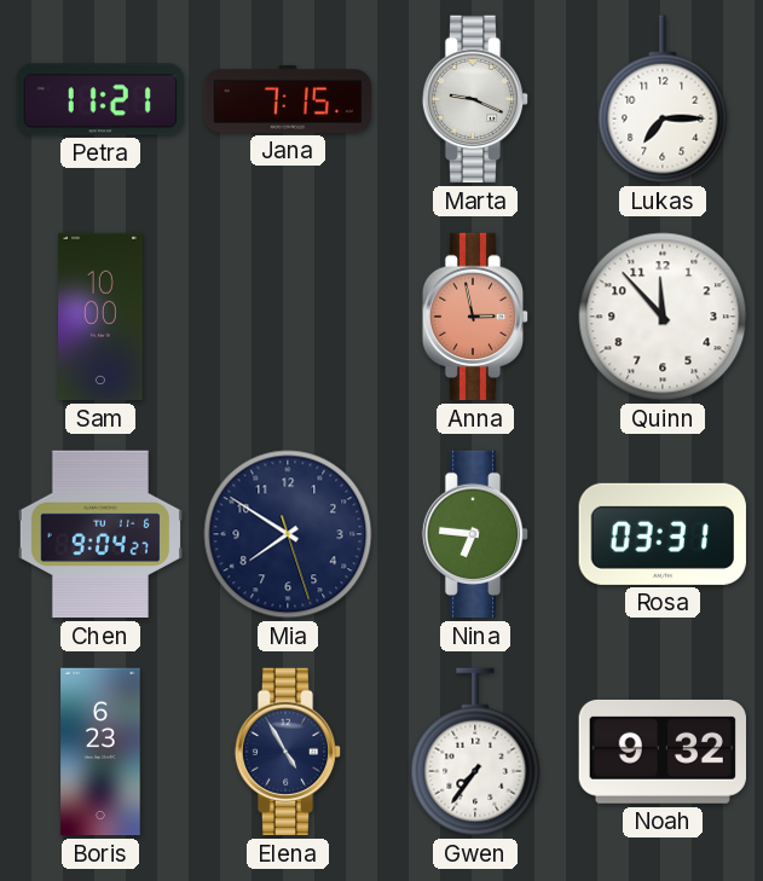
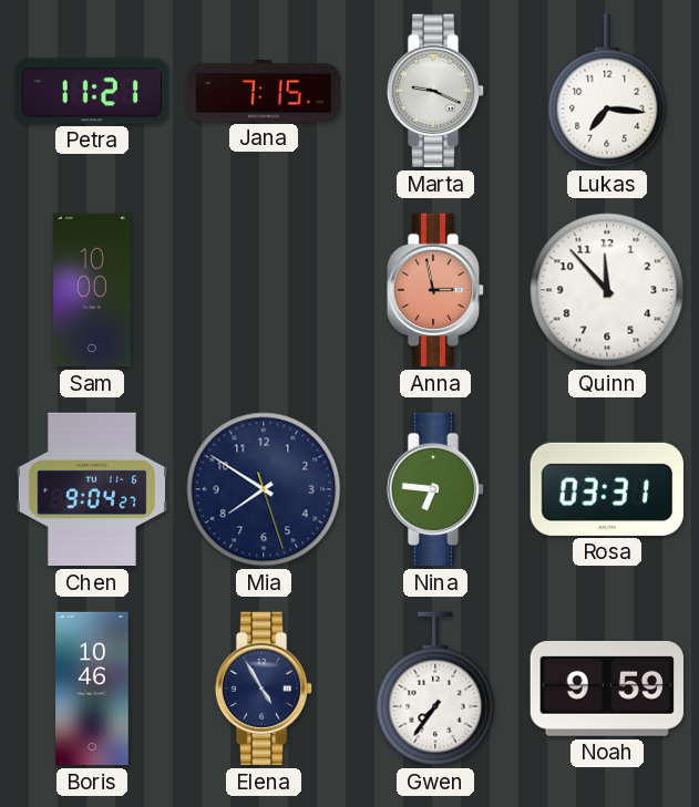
Lukas: 7:15 -> 7:16
Boris: 6:23 -> 10:46
Noah: 9:32 -> 9:59
